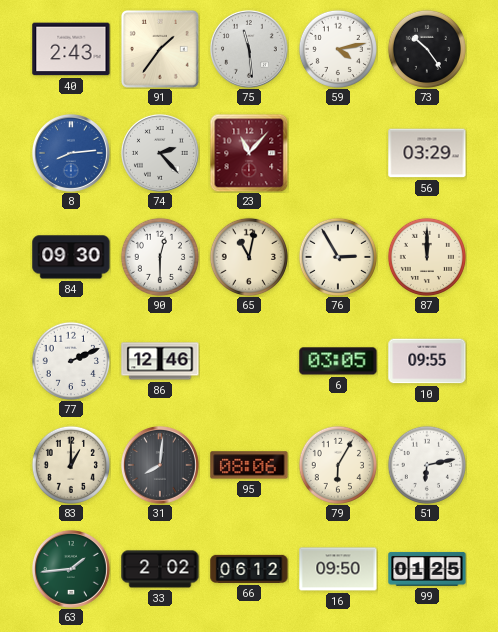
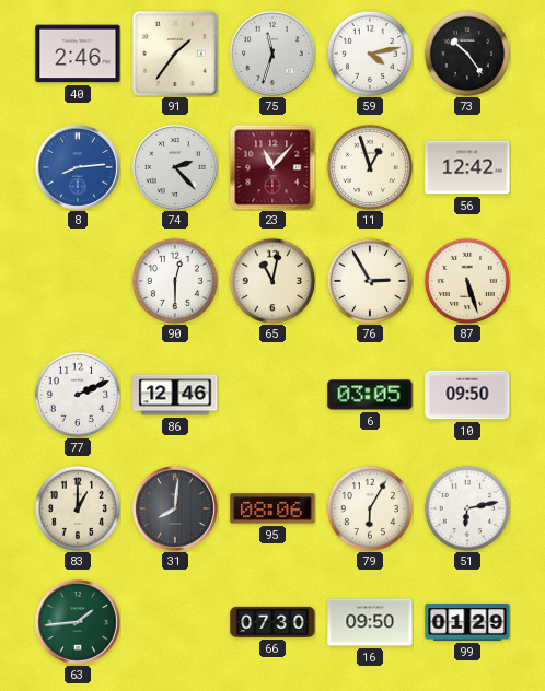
40: 2:43 -> 2:46
75: 11:29 -> 11:33
11: none -> 12:57
56: 03:29 -> 12:42
84: 09:30 -> none
87: 12:00 -> 5:27
10: 09:55 -> 09:50
33: 2:02 -> none
66: 06:12 -> 07:30
99: 01:25 -> 01:29
